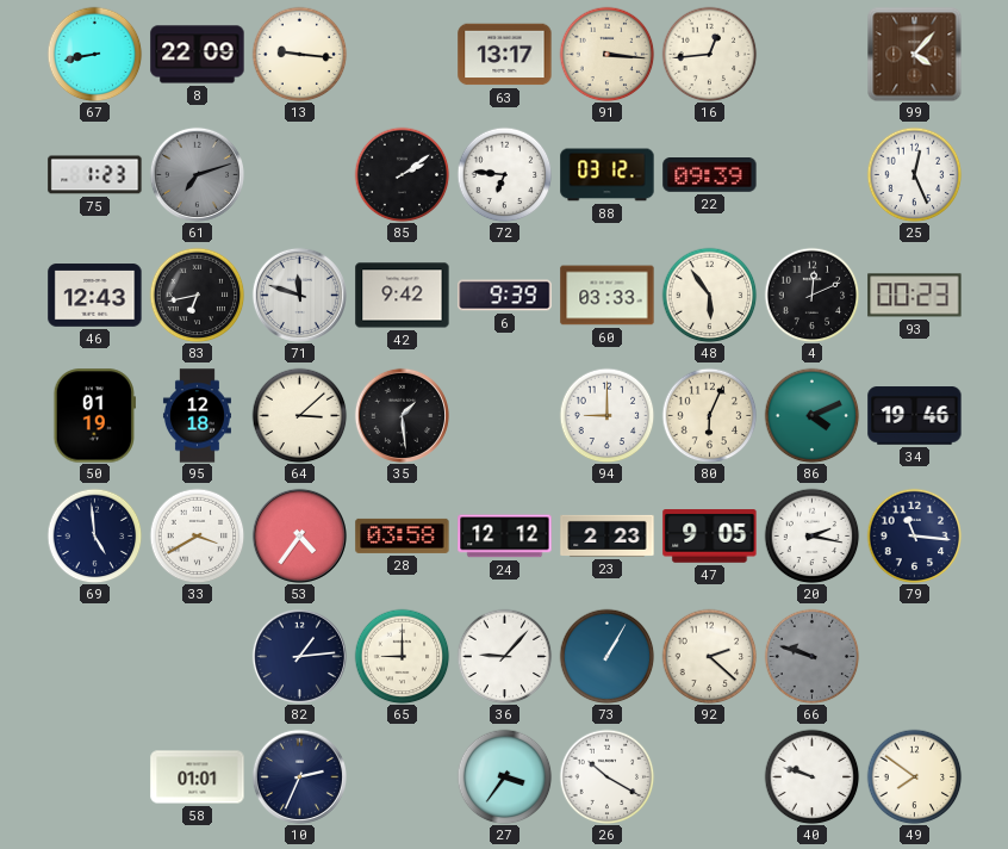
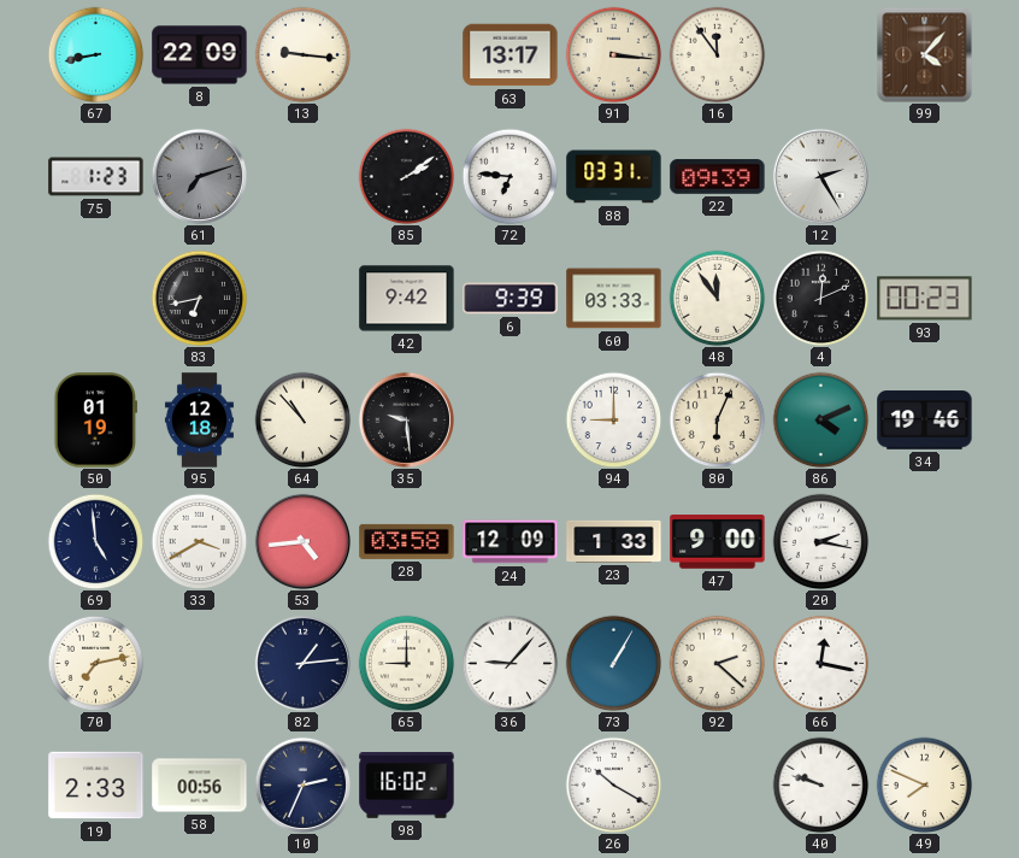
16: 12:44 -> 11:54
88: 03:12 -> 03:31
12: none -> 2:25
25: 12:26 -> none
46: 12:43 -> none
71: 11:48 -> none
48: 5:54 -> 11:54
64: 3:08 -> 10:53
35: 1:29 -> 9:29
53: 4:36 -> 4:44
24: 12:12 -> 12:09
23: 2:23 -> 1:33
47: 9:05 -> 9:00
79: 11:16 -> none
70: none -> 7:13
66: 9:48 -> 12:17
66 dial: grey -> white
19: none -> 2:33
58: 01:01 -> 00:56
98: none -> 16:02
27: 3:36 -> none
49: 7:51 -> 7:49
